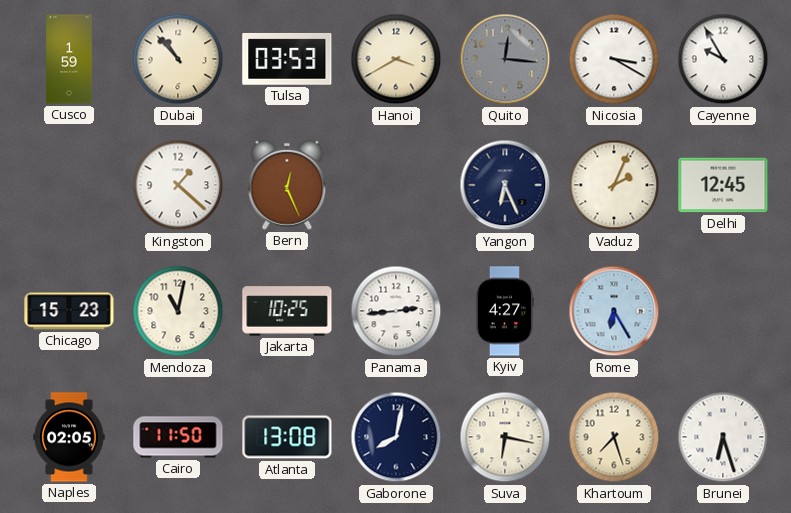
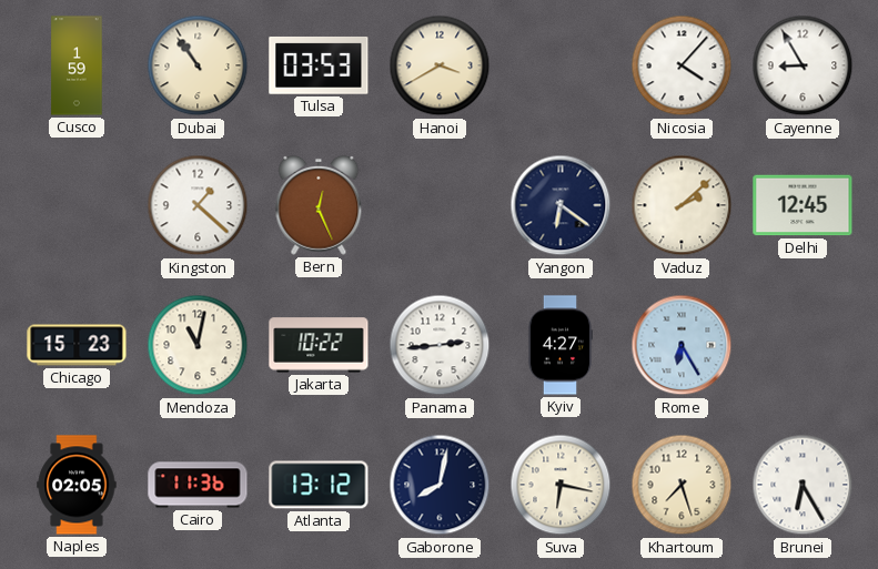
Dubai: 10:53 -> 10:54
Quito: 12:16 -> none
Nicosia: 3:20 -> 4:07
Cayenne: 9:55 -> 8:55
Yangon: 6:26 -> 6:21
Vaduz: 2:04 -> 2:08
Jakarta: 10:25 -> 10:22
Cairo: 11:50 -> 11:36
Atlanta: 13:08 -> 13:12
Brunei: 6:27 -> 6:25
